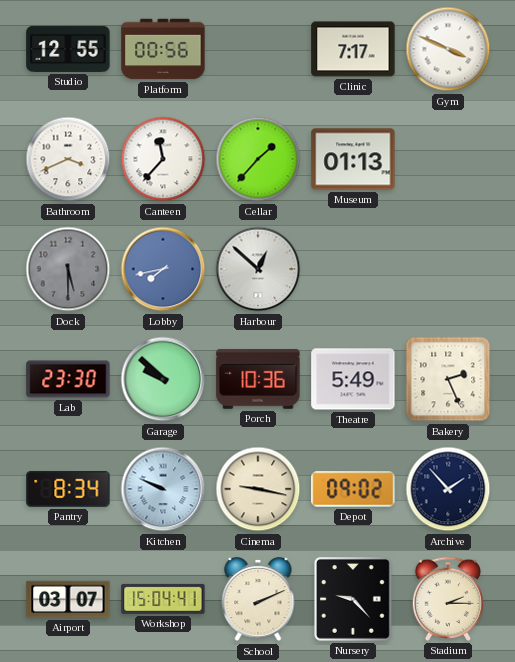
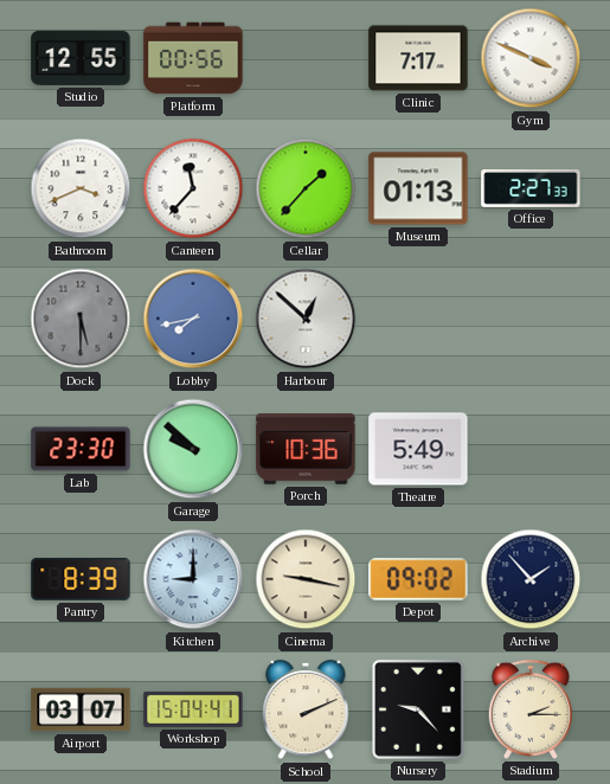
Office: none -> 2:27
Bakery: 2:26 -> none
Pantry: 8:34 -> 8:39
Kitchen: 9:49 -> 9:00
